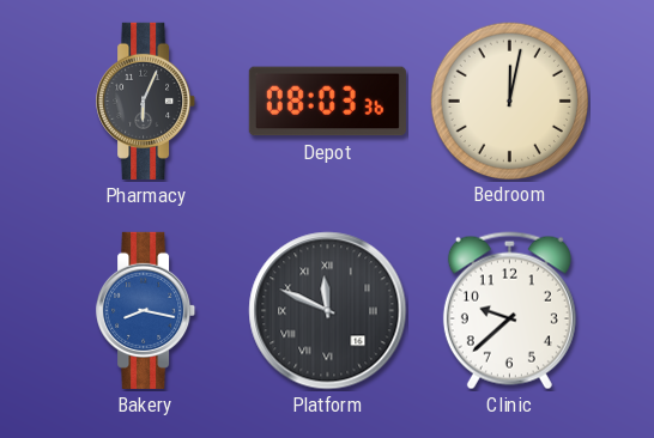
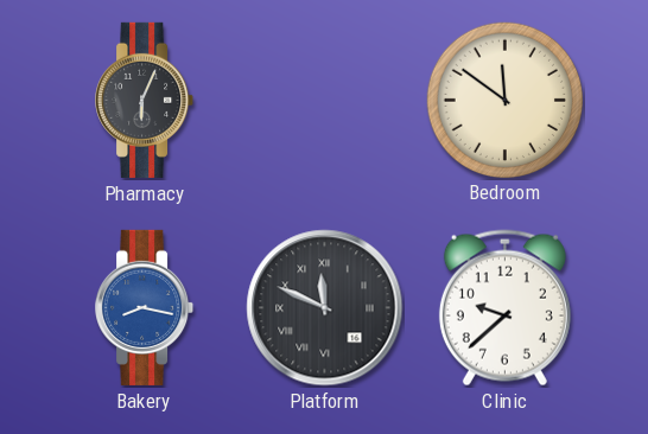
Depot: 08:03 -> none
Bedroom: 12:02 -> 11:51
